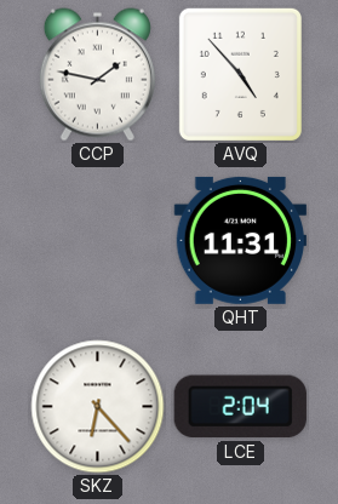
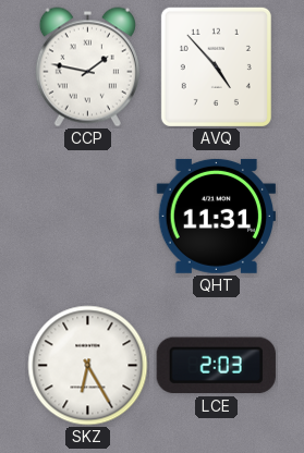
SKZ: 6:23 -> 6:25
LCE: 2:04 -> 2:03
